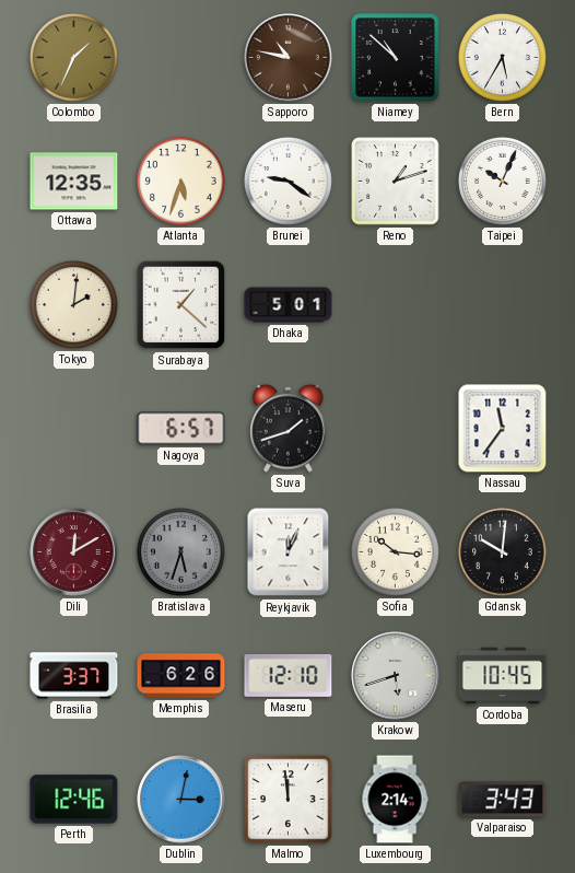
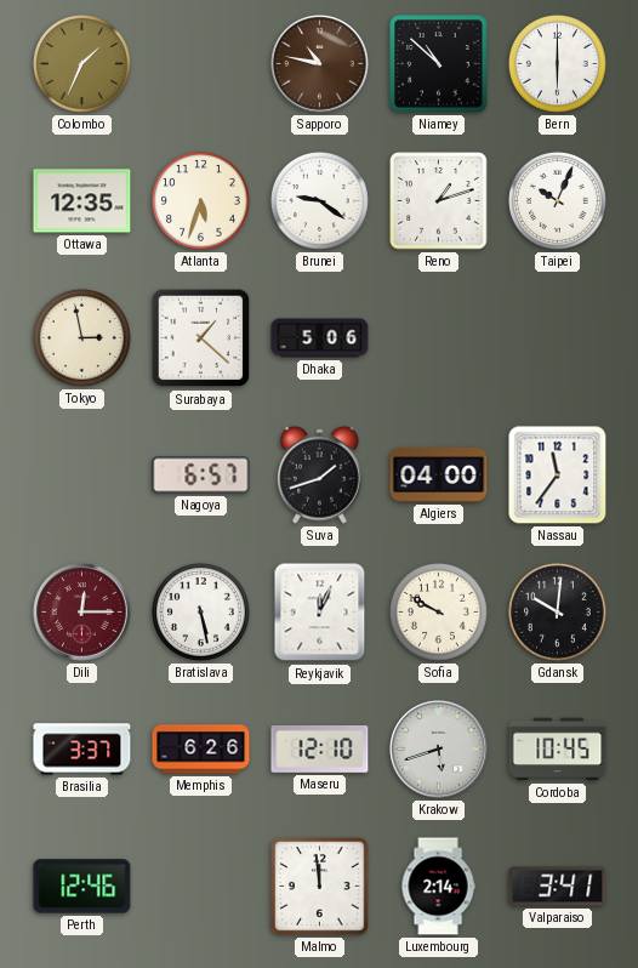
Bern: 5:35 -> 6:00
Tokyo: 2:01 -> 2:58
Dhaka: 5:01 -> 5:06
Algiers: none -> 04:00
Dili: 12:10 -> 12:15
Bratislava: 5:33 -> 5:28
Bratislava dial: grey -> white
Sofia: 10:16 -> 9:50
Dublin: 3:02 -> none
Valparaiso: 3:43 -> 3:41
